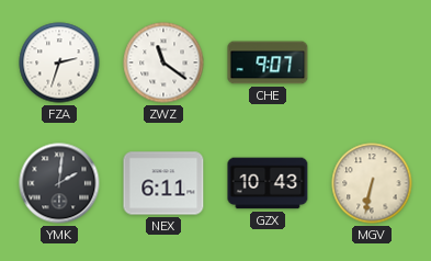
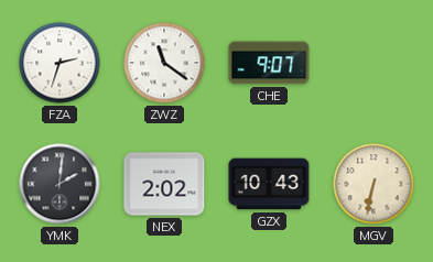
NEX: 6:11 -> 2:02
